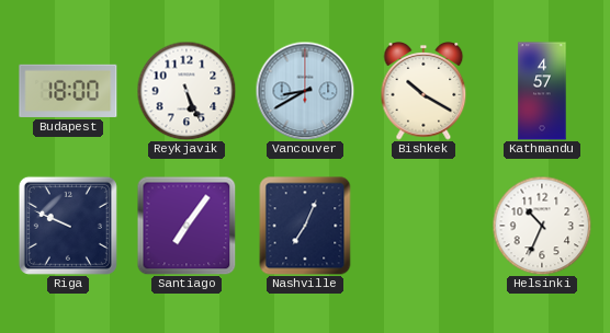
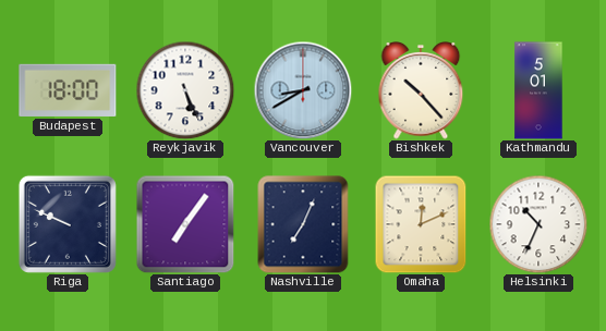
Bishkek: 10:20 -> 10:23
Kathmandu: 4:57 -> 5:01
Omaha: none -> 12:11
